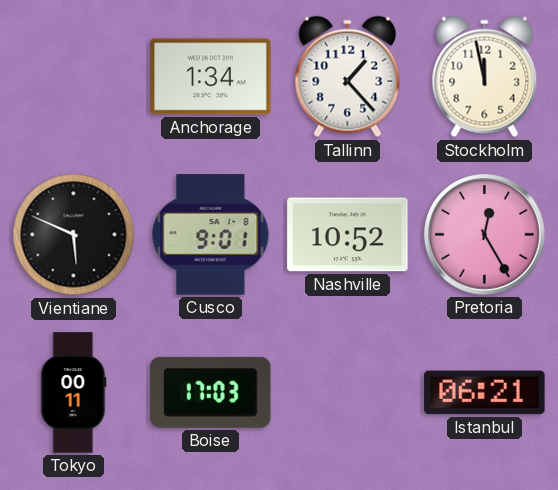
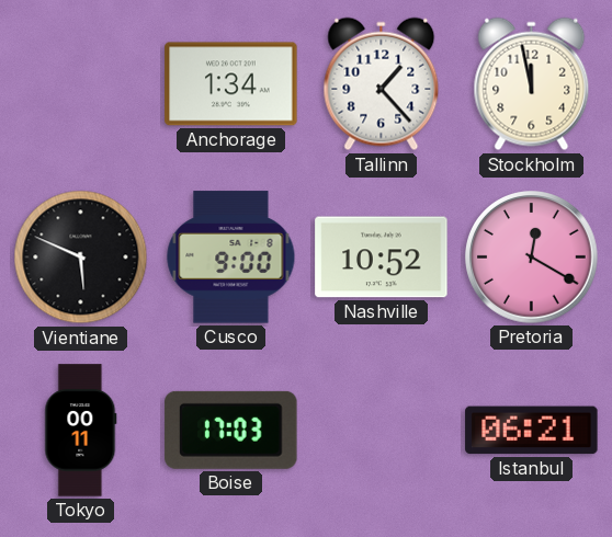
Cusco: 9:01 -> 9:00
Pretoria: 12:25 -> 12:20
